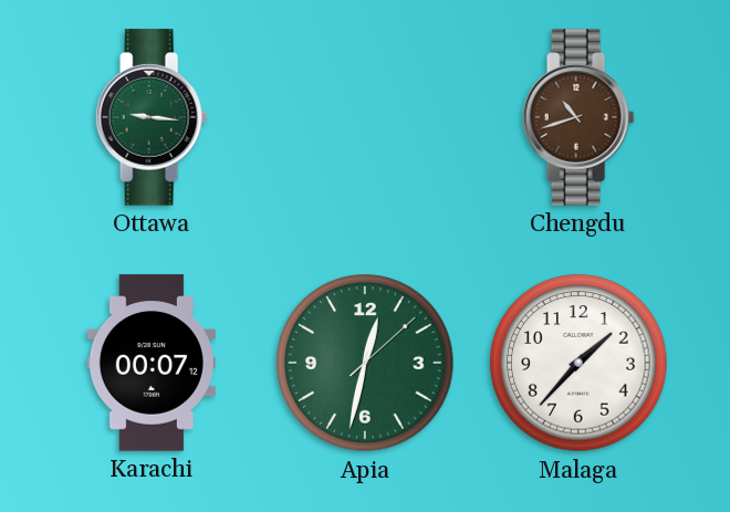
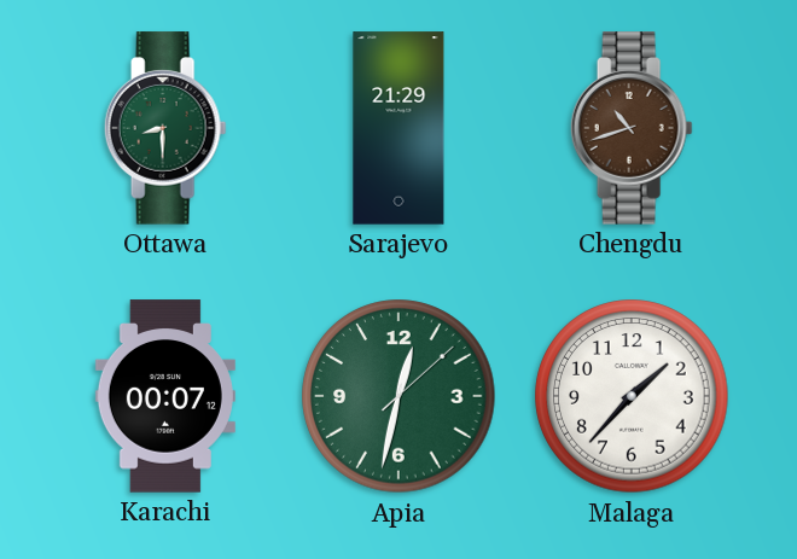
Ottawa: 9:16 -> 8:30
Sarajevo: none -> 21:29
